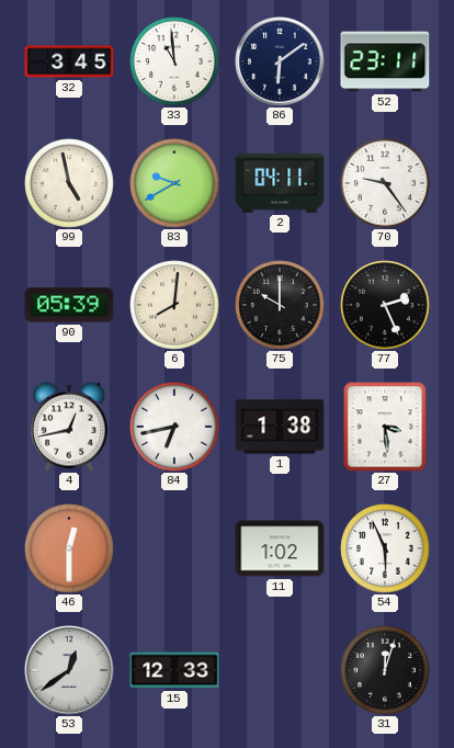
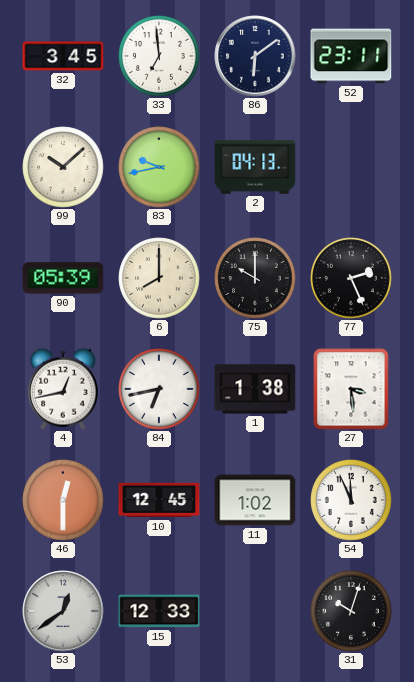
33: 10:59 -> 6:59
99: 4:58 -> 10:08
83: 9:40 -> 9:43
2: 04:11 -> 04:13
70: 9:24 -> none
6: 8:01 -> 8:00
10: none -> 12:45
54: 5:56 -> 11:56
31: 12:03 -> 10:03
